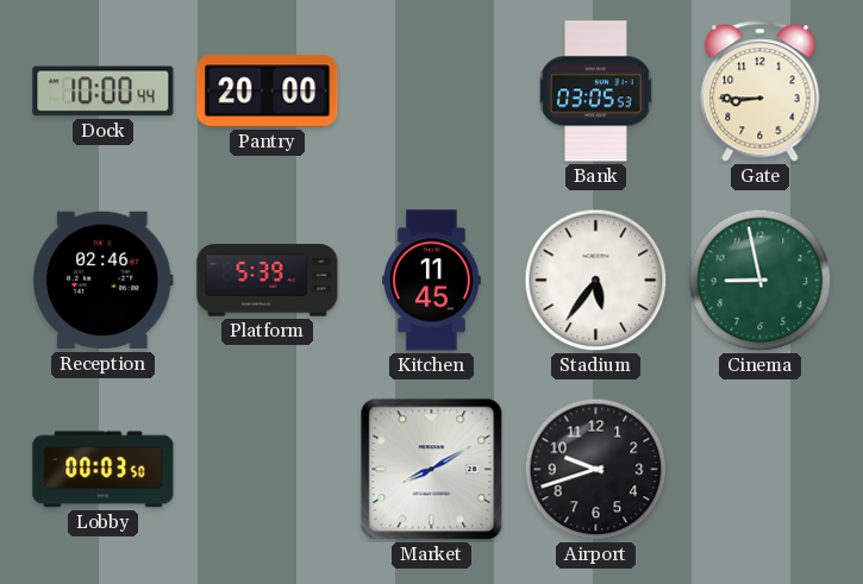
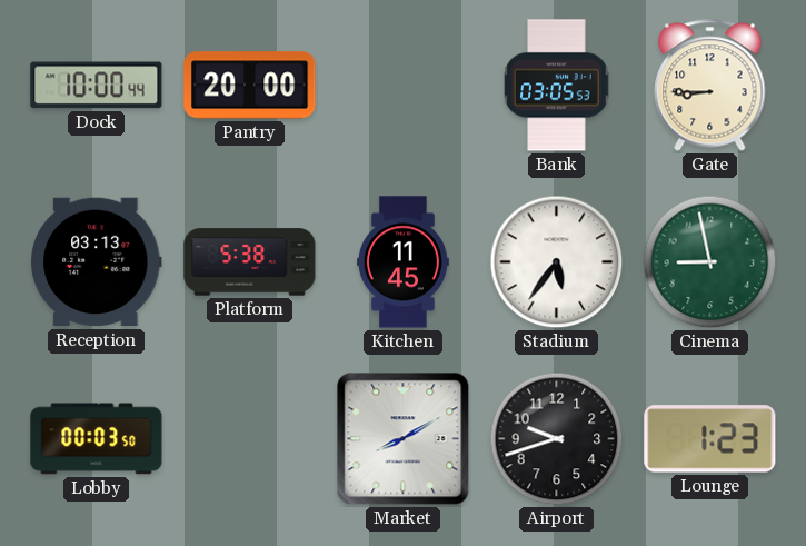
Reception: 02:46 -> 03:13
Platform: 5:39 -> 5:38
Lounge: none -> 1:23
